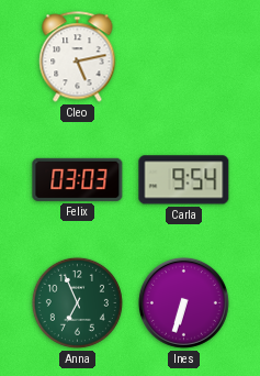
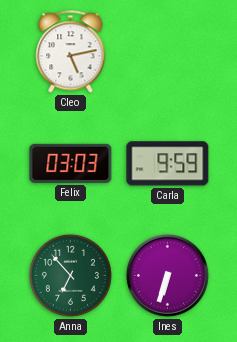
Carla: 9:54 -> 9:59
Anna: 6:56 -> 6:53
